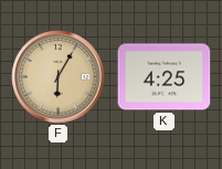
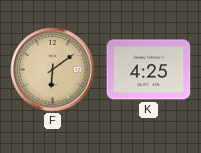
F: 6:05 -> 6:09
